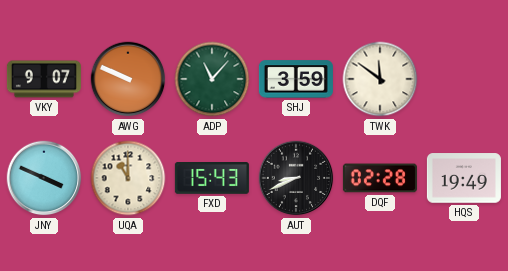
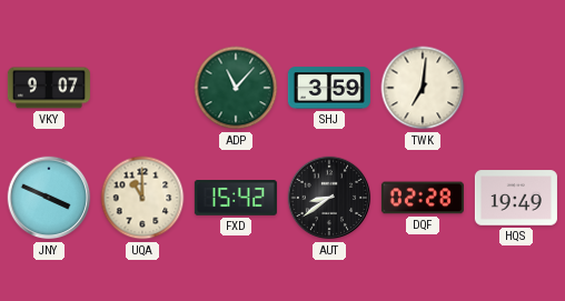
AWG: 9:49 -> none
TWK: 11:51 -> 7:01
FXD: 15:43 -> 15:42
AUT: 8:41 -> 8:39
